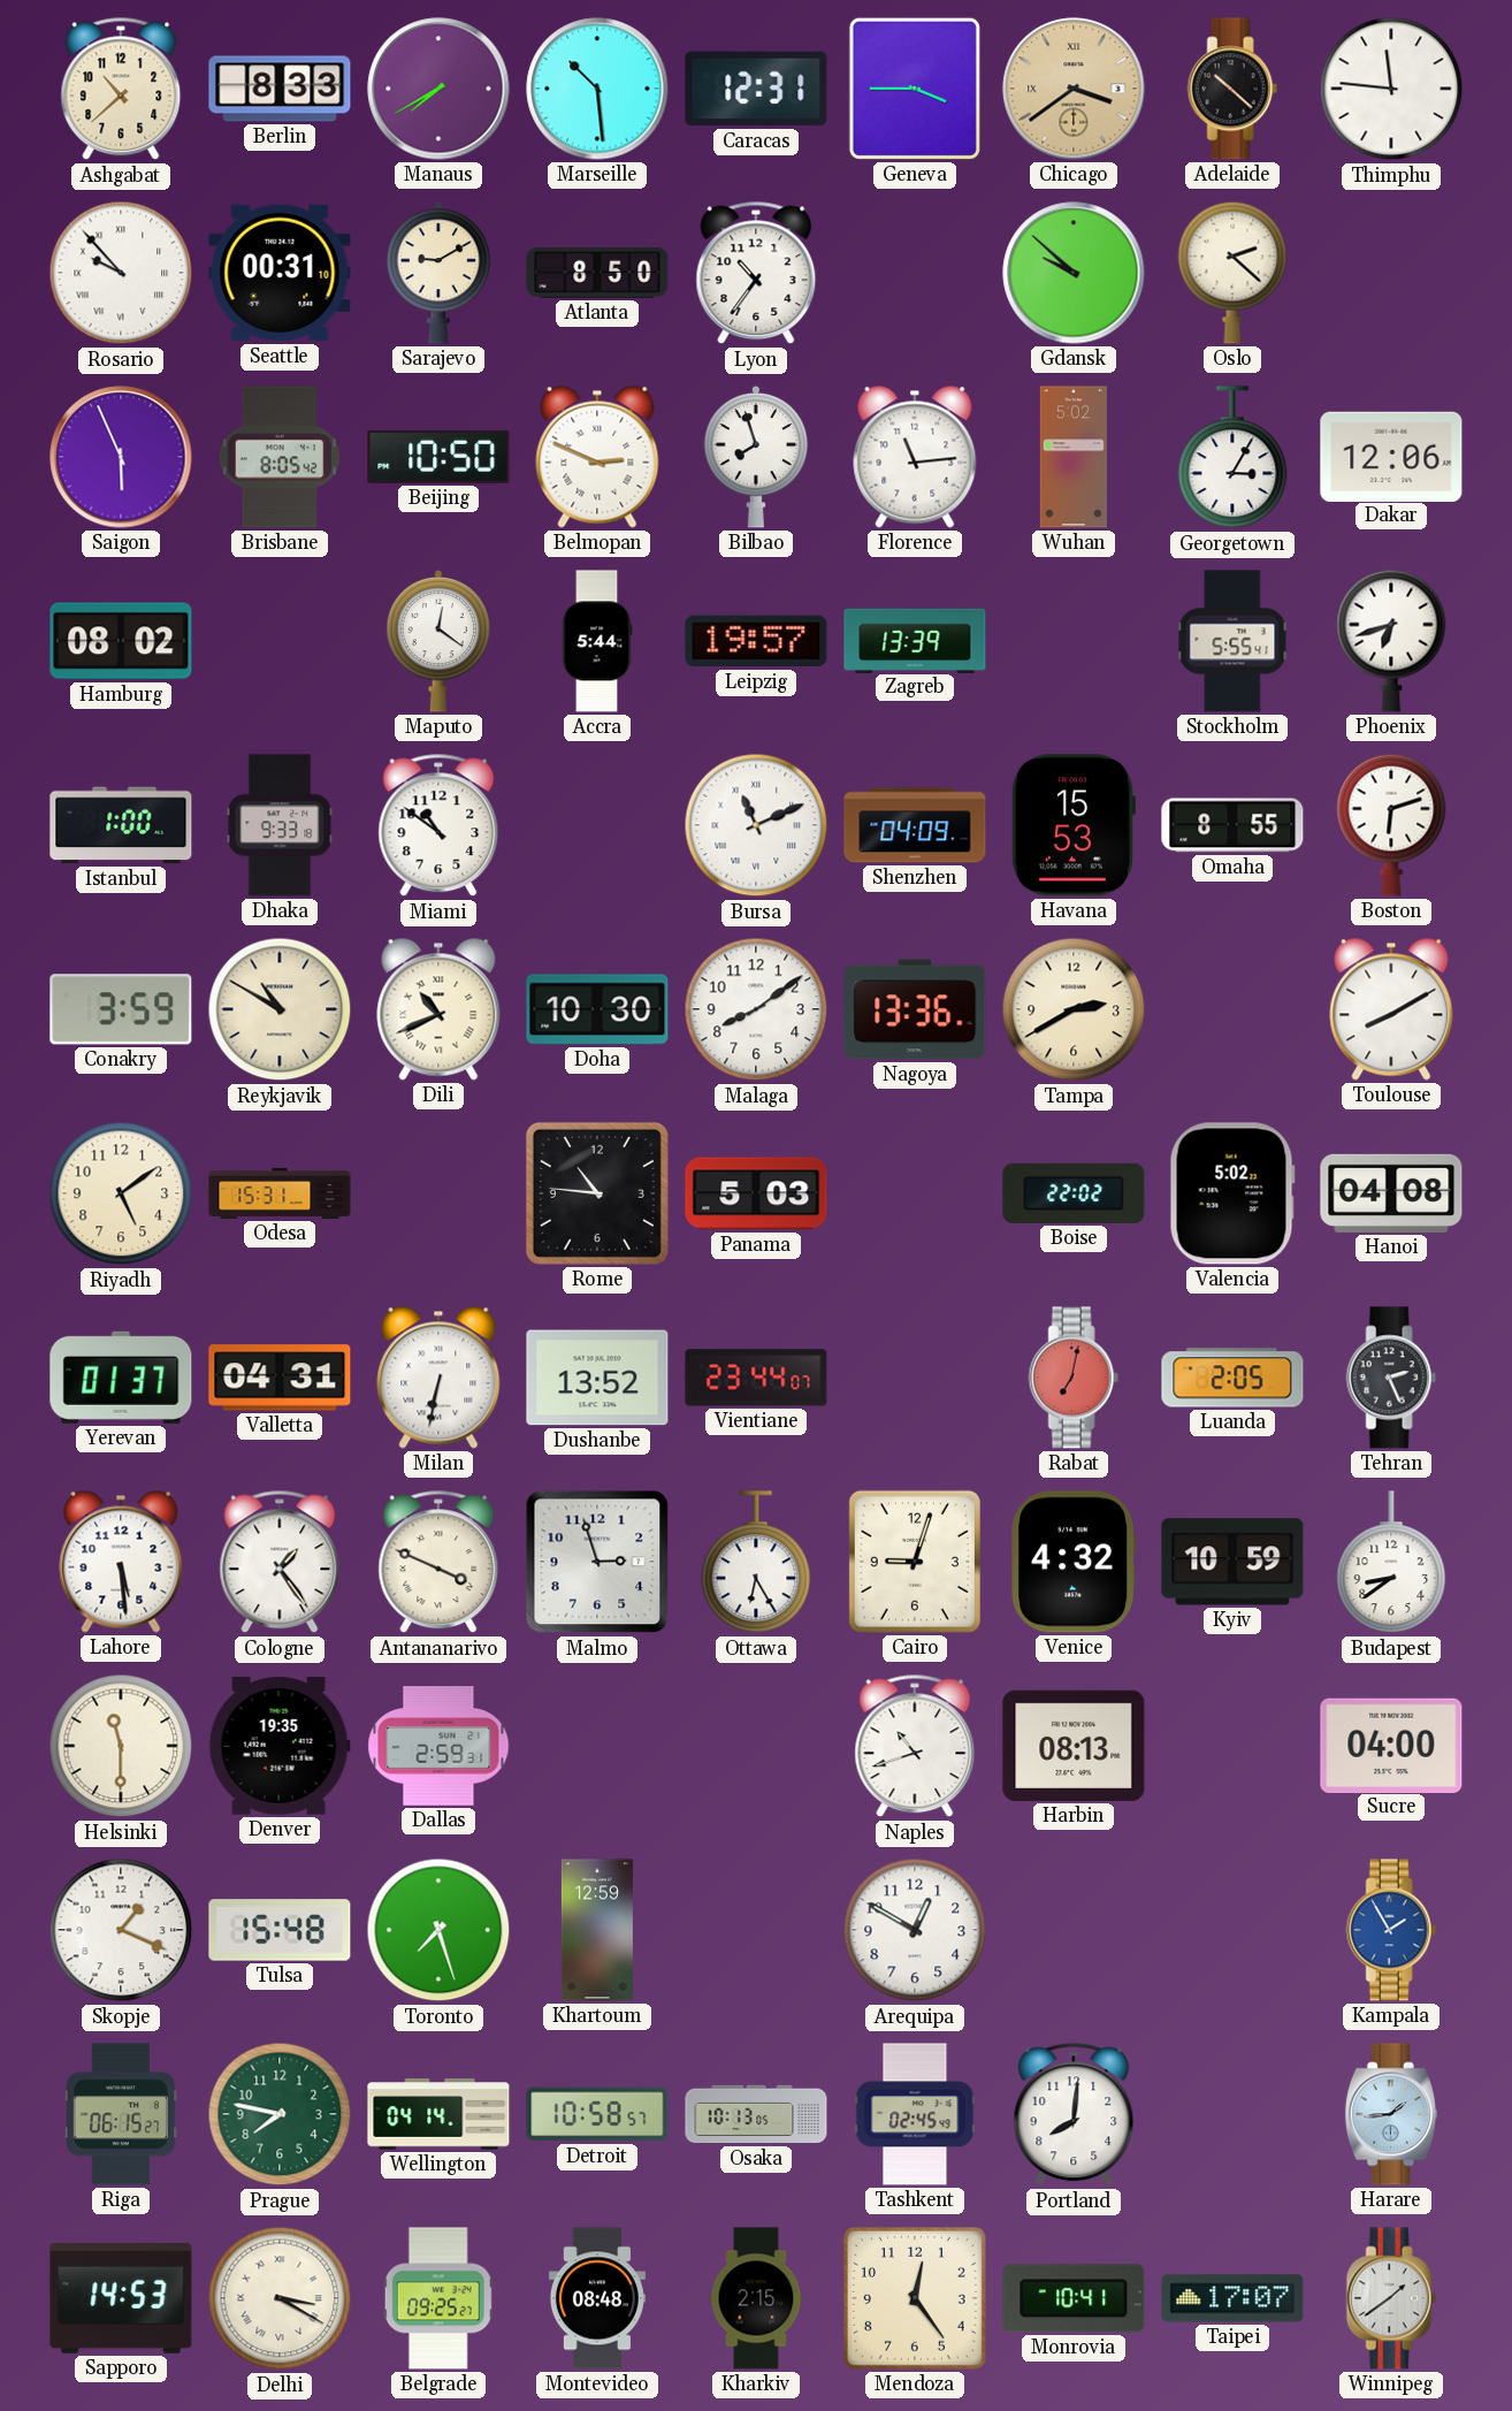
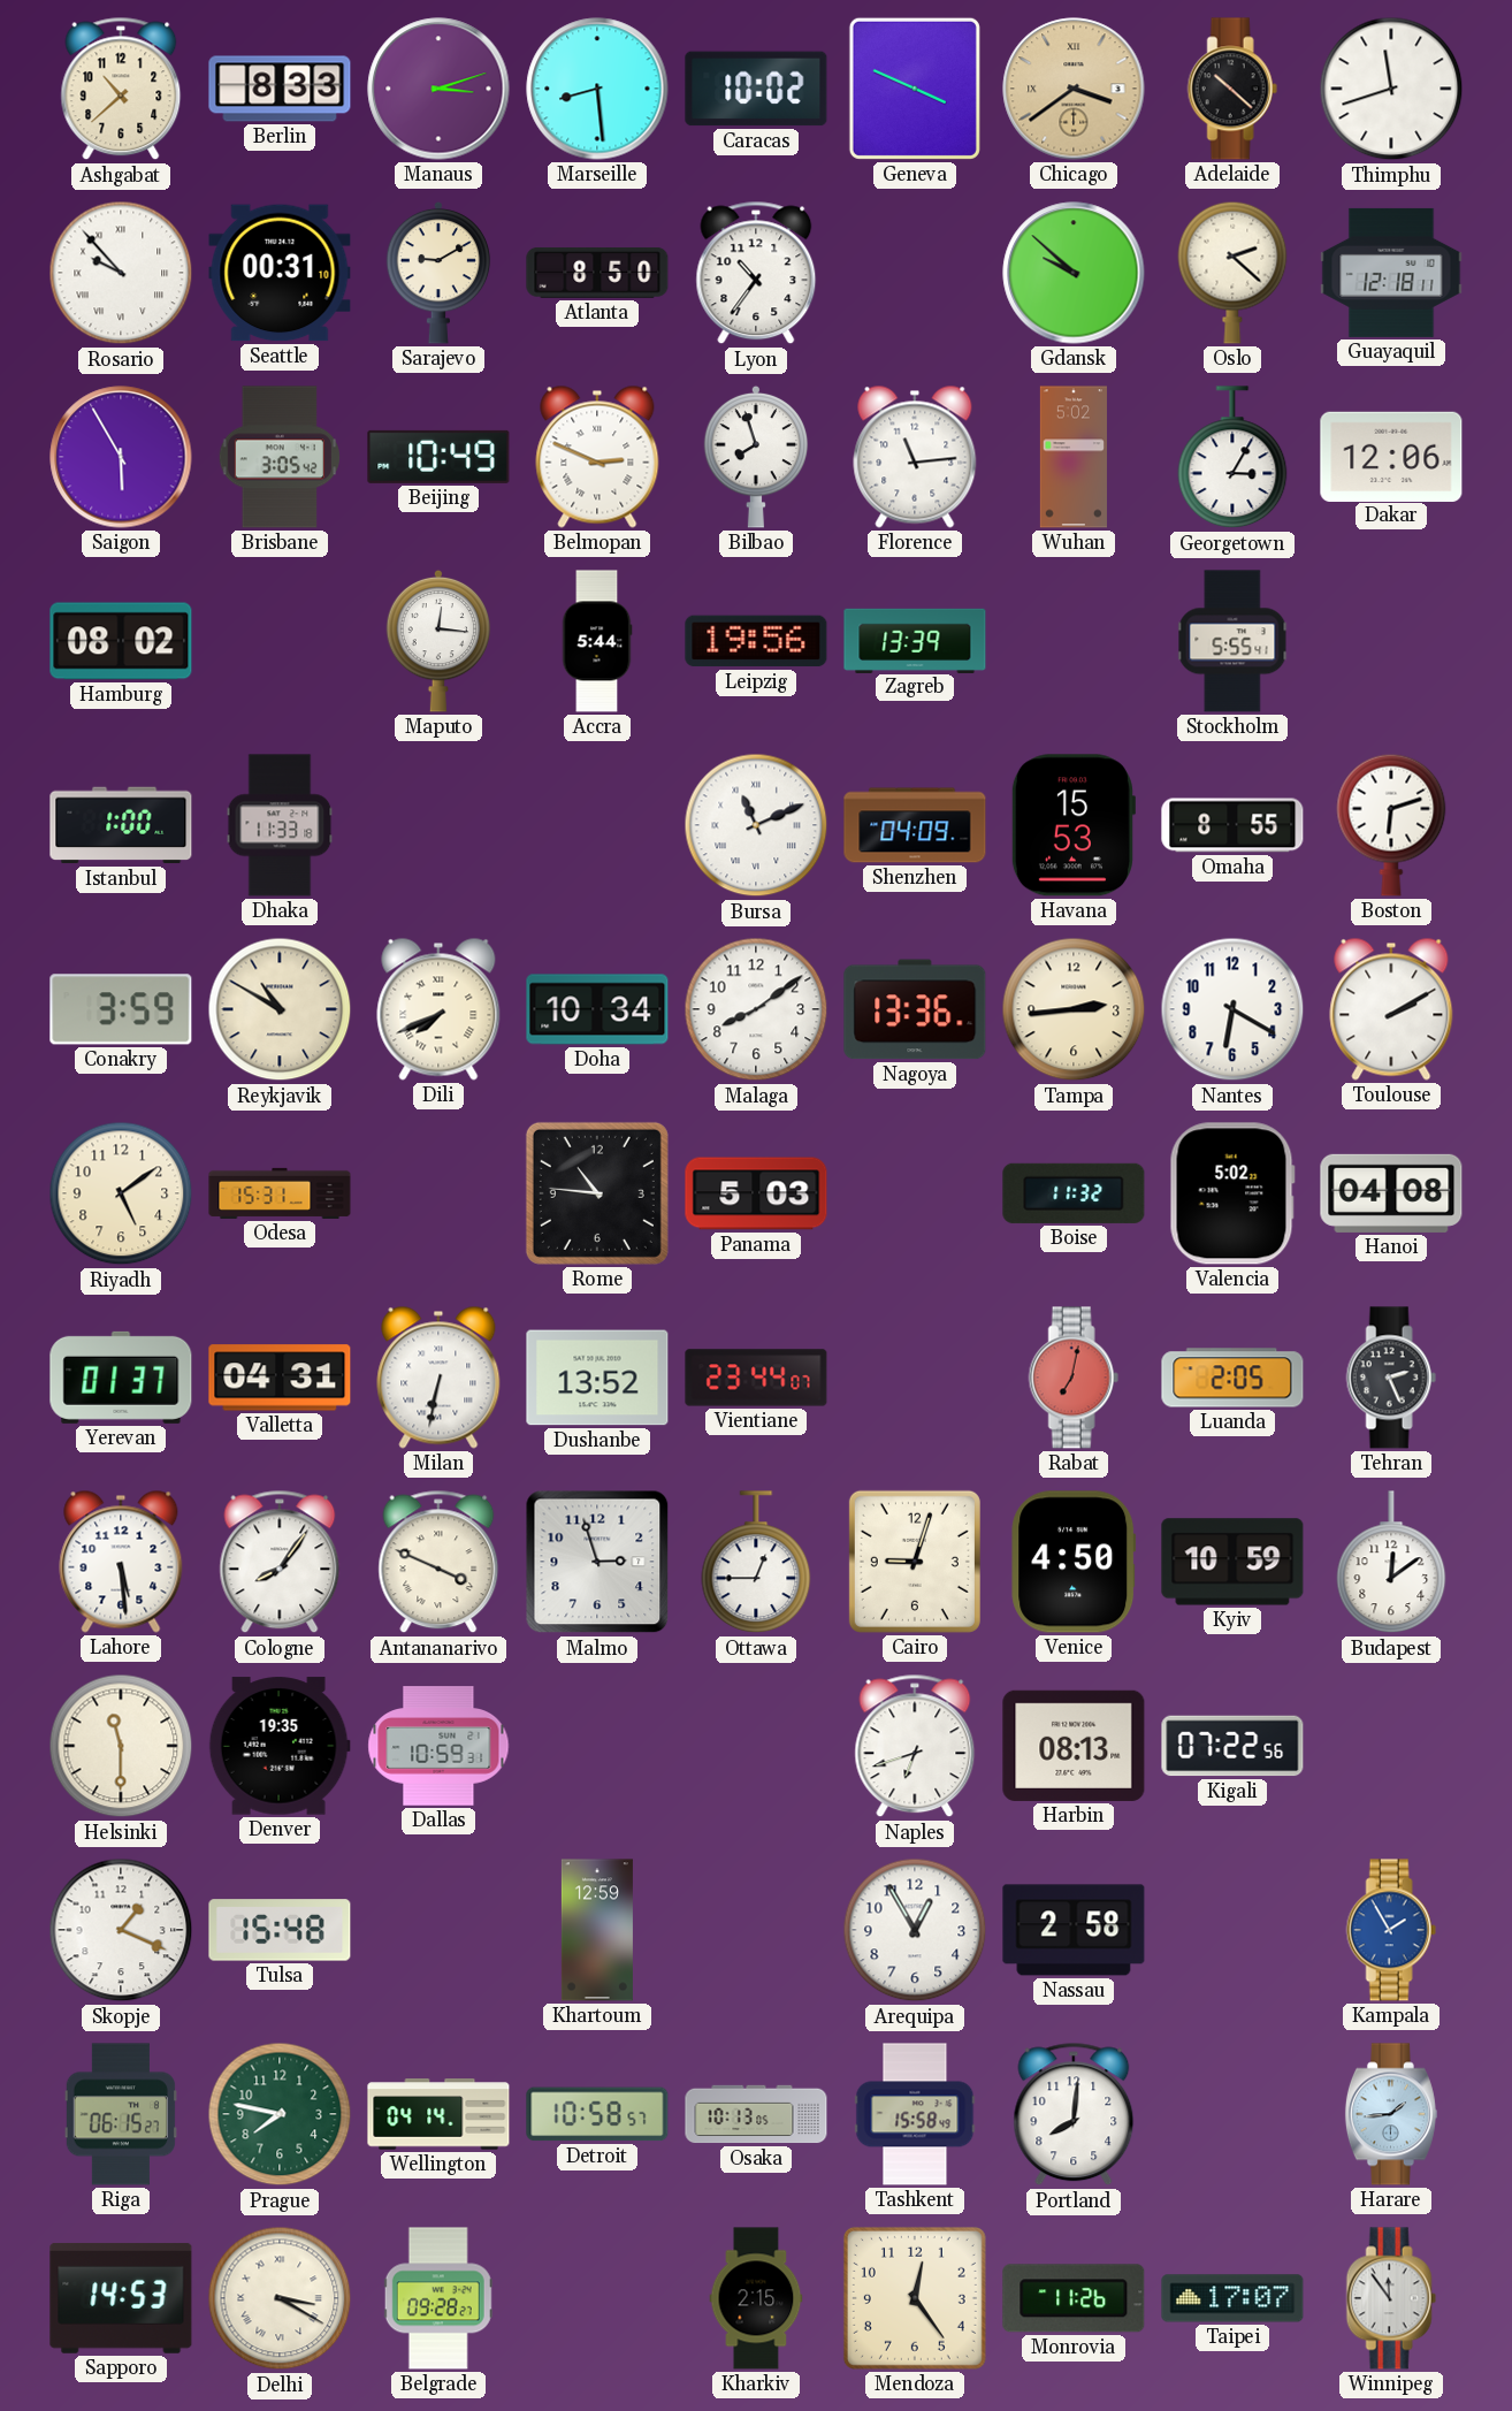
Manaus: 7:40 -> 3:12
Marseille: 10:29 -> 8:29
Caracas: 12:31 -> 10:02
Geneva: 3:45 -> 3:49
Thimphu: 11:46 -> 11:42
Guayaquil: none -> 12:18
Saigon: 5:56 -> 5:55
Brisbane: 8:05 -> 3:05
Beijing: 10:50 -> 10:49
Maputo: 12:21 -> 12:16
Leipzig: 19:57 -> 19:56
Phoenix: 6:42 -> none
Dhaka: 9:33 -> 11:33
Miami: 10:51 -> none
Dili: 10:41 -> 7:41
Doha: 10:30 -> 10:34
Tampa: 2:40 -> 2:44
Nantes: none -> 6:20
Toulouse: 8:10 -> 2:10
Boise: 22:02 -> 11:32
Cologne: 1:24 -> 8:06
Ottawa: 6:25 -> 12:45
Venice: 4:32 -> 4:50
Budapest: 8:39 -> 12:09
Dallas: 2:59 -> 10:59
Naples: 10:42 -> 6:42
Kigali: none -> 07:22
Sucre: 04:00 -> none
Toronto: 7:27 -> none
Arequipa: 12:50 -> 12:55
Nassau: none -> 2:58
Tashkent: 02:45 -> 15:58
Belgrade: 09:25 -> 09:28
Montevideo: 08:48 -> none
Monrovia: 10:41 -> 11:26
Winnipeg: 1:39 -> 11:54
